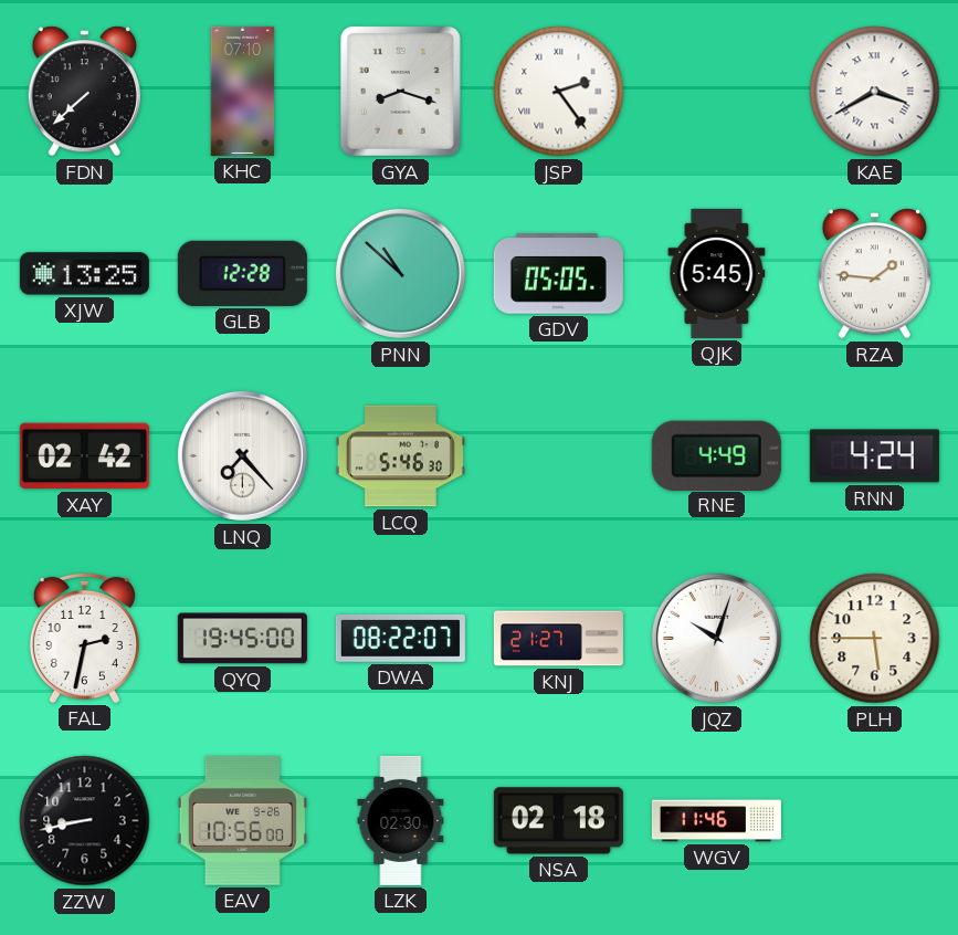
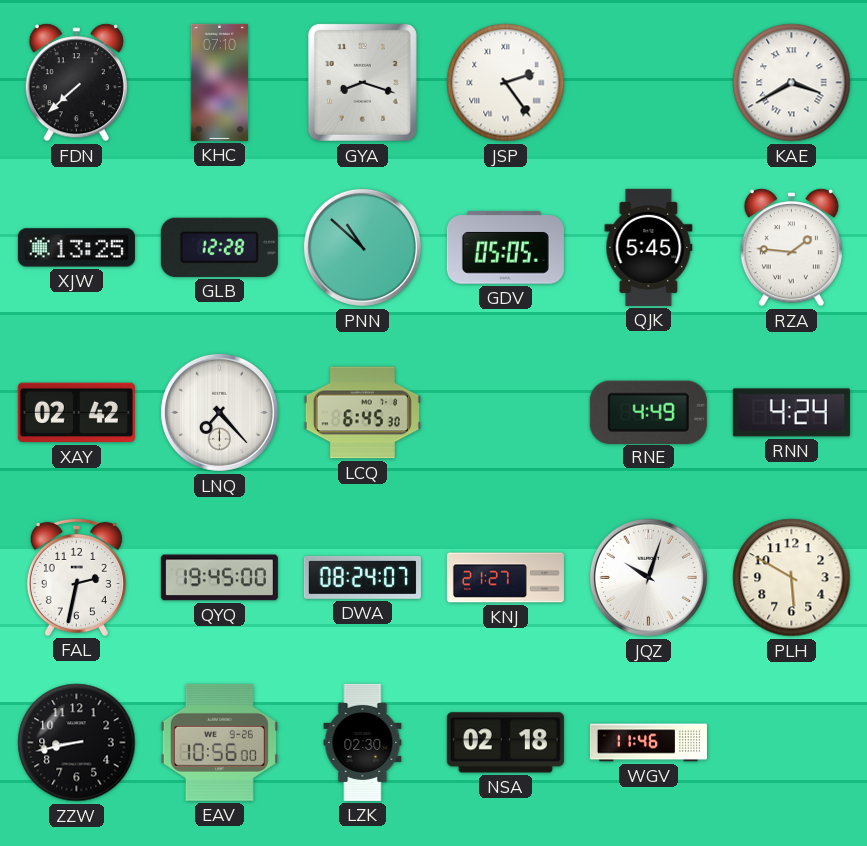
LCQ: 5:46 -> 6:45
DWA: 08:22 -> 08:24
PLH: 5:45 -> 5:50
